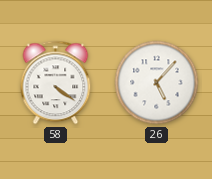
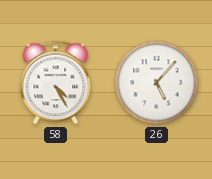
58: 4:21 -> 4:25
